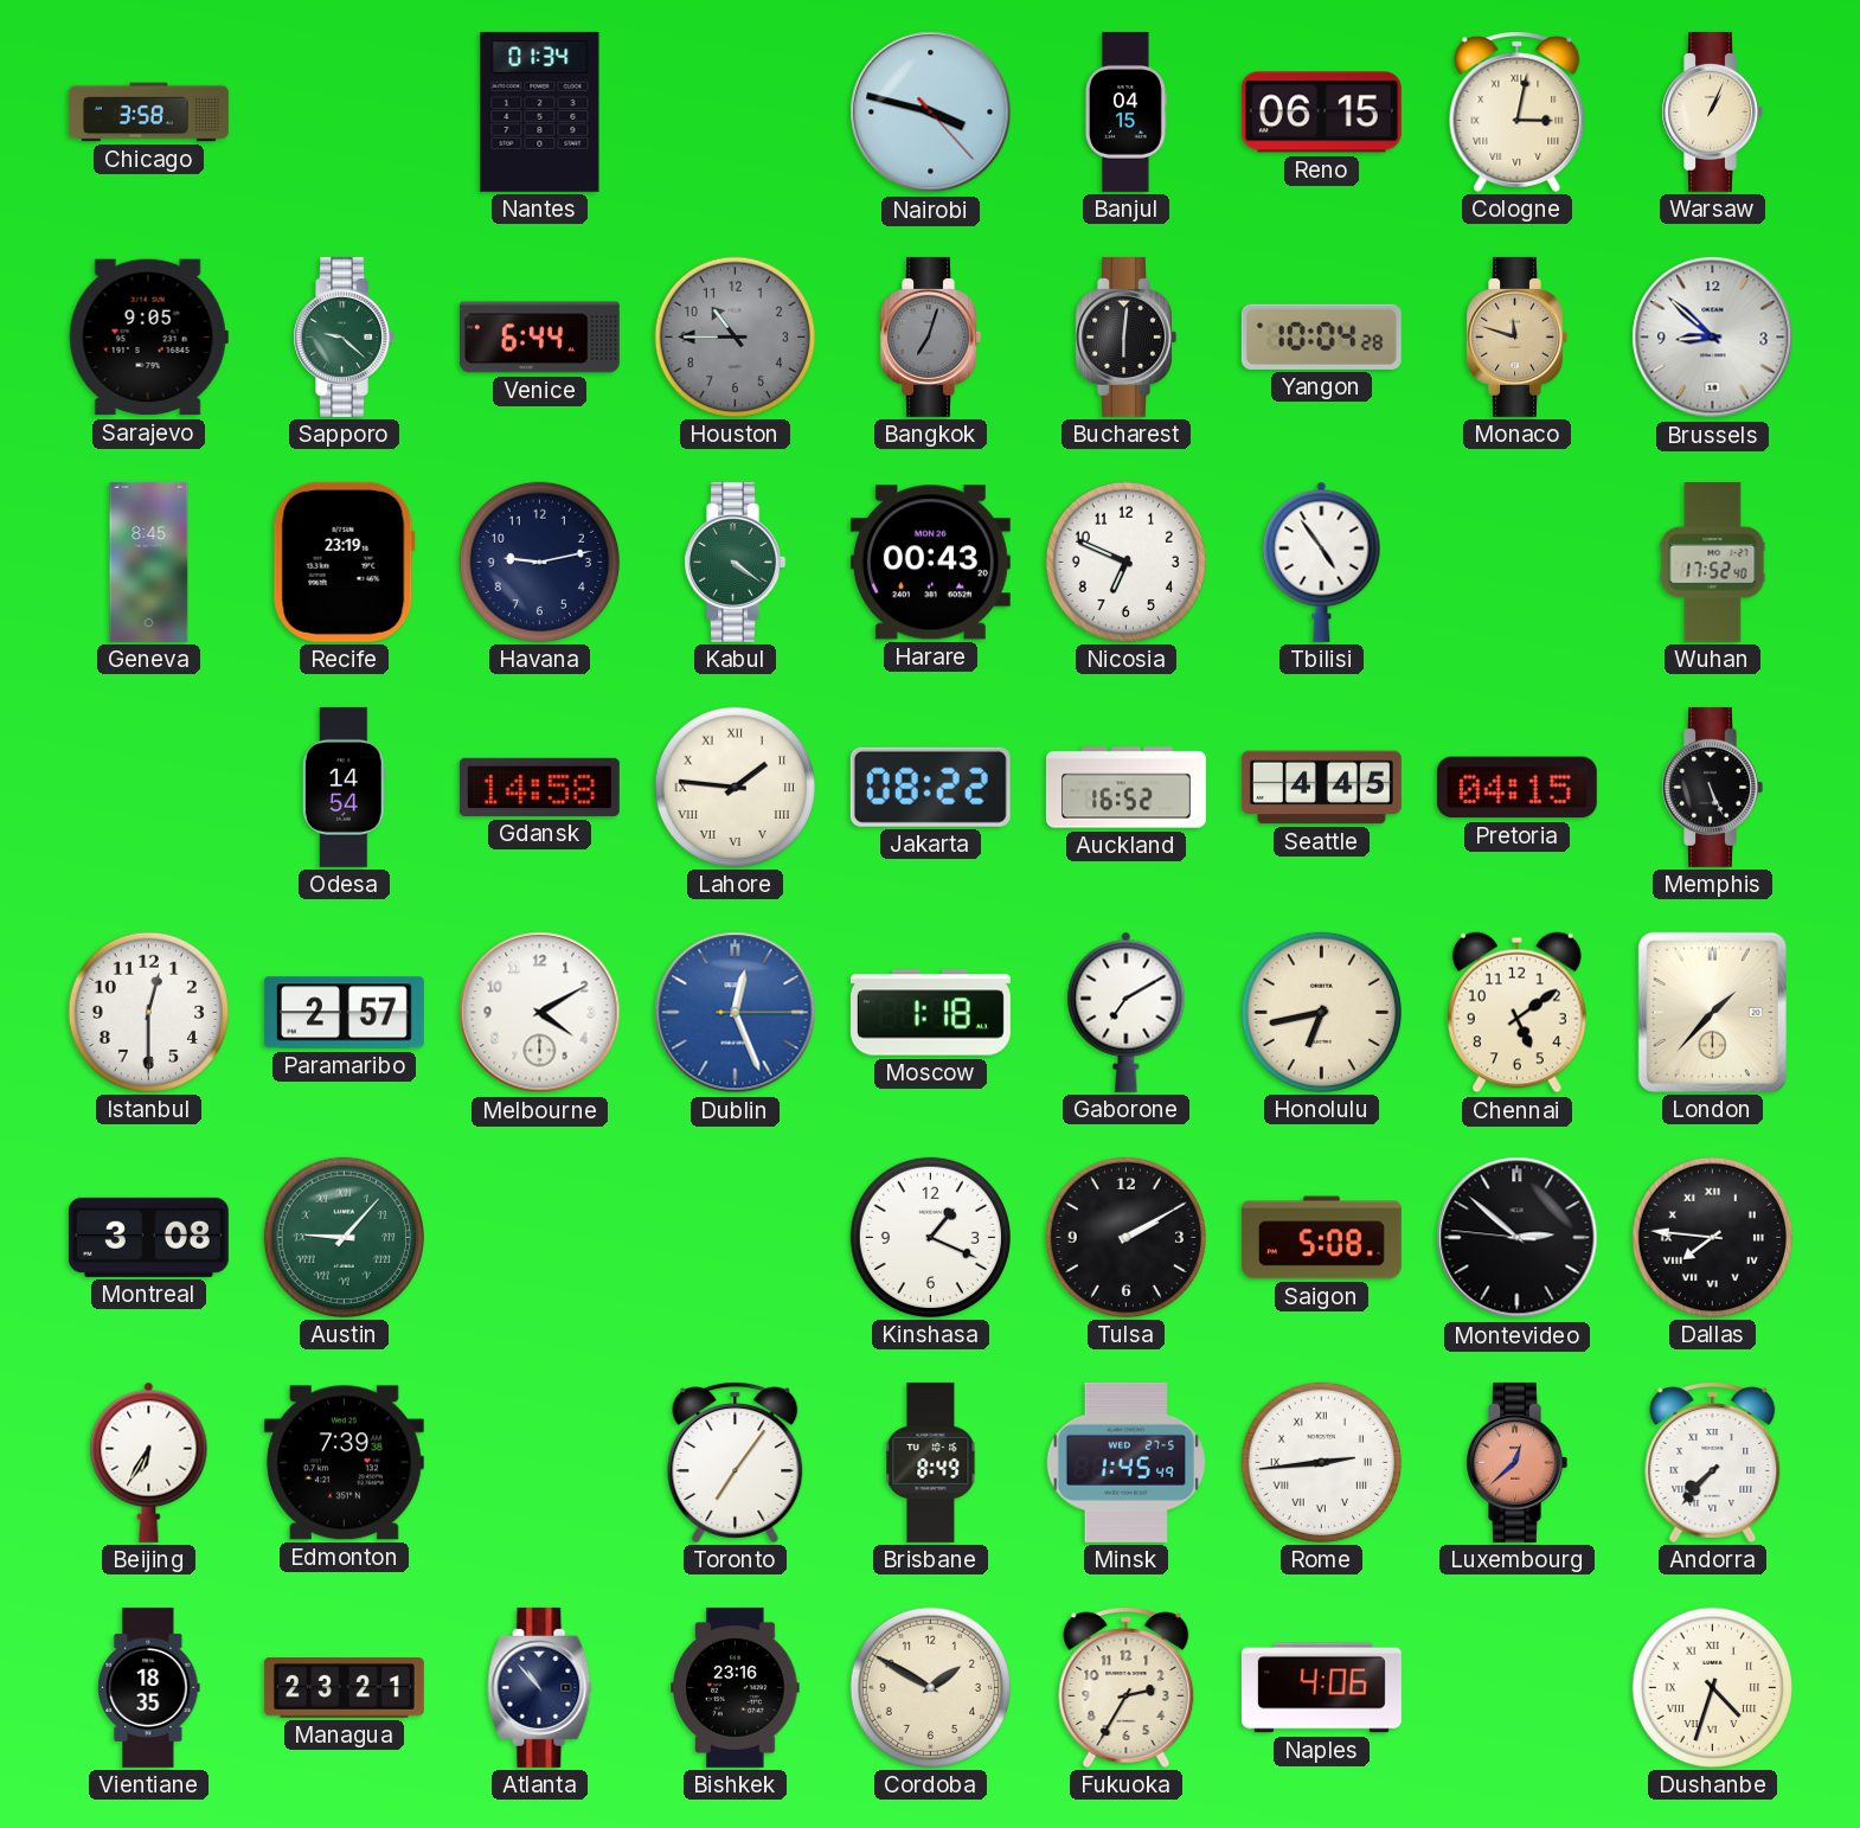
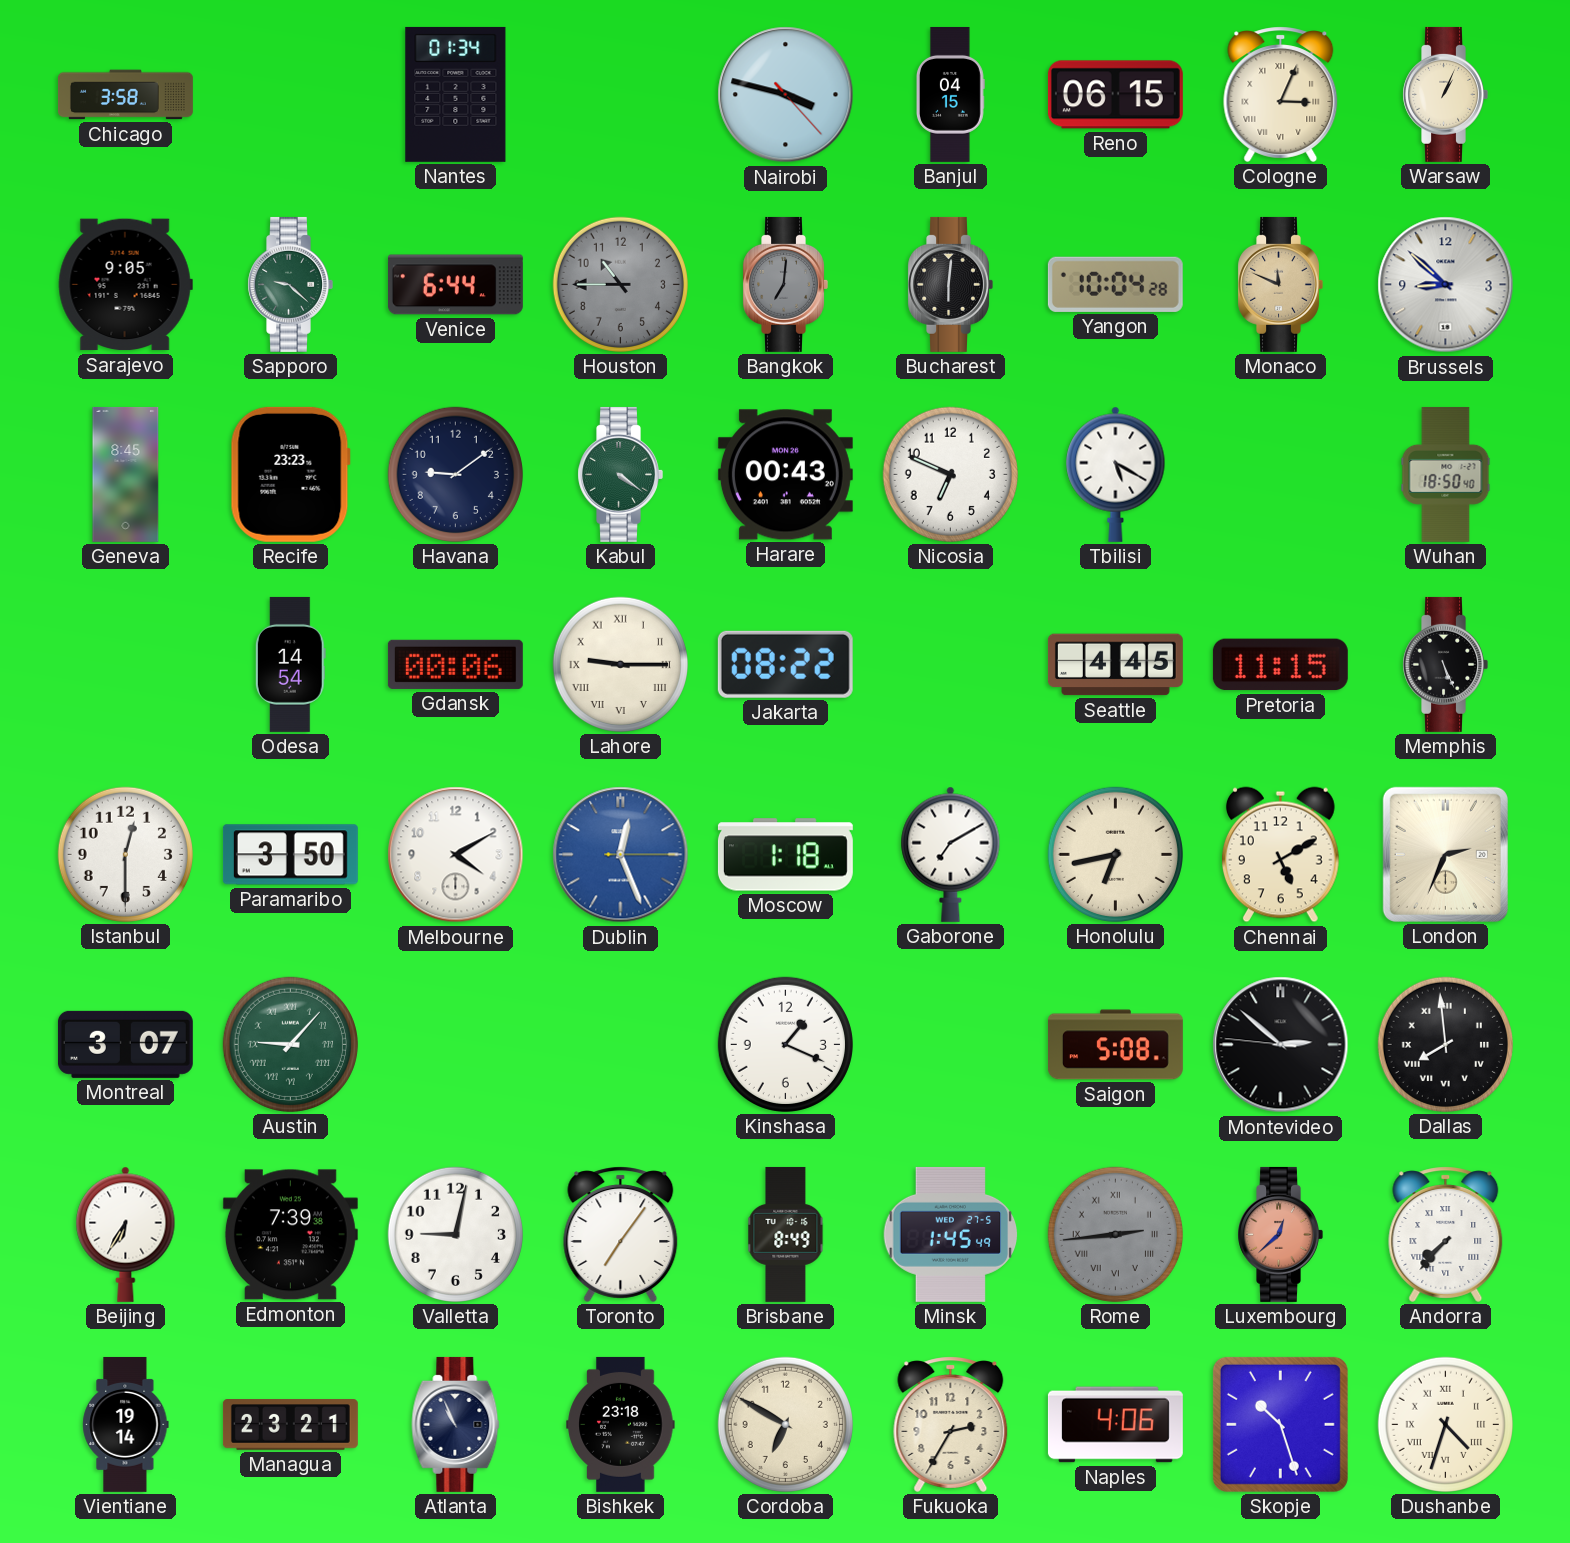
Cologne: 3:02 -> 3:04
Bangkok: 7:03 -> 7:01
Monaco: 11:48 -> 11:49
Recife: 23:19 -> 23:23
Havana: 9:13 -> 9:09
Tbilisi: 4:54 -> 5:20
Wuhan: 17:52 -> 18:50
Gdansk: 14:58 -> 00:06
Lahore: 1:46 -> 9:15
Auckland: 16:52 -> none
Pretoria: 04:15 -> 11:15
Paramaribo: 2:57 -> 3:50
Chennai: 5:09 -> 5:10
London: 1:37 -> 2:34
Montreal: 3:08 -> 3:07
Tulsa: 2:10 -> none
Dallas: 7:46 -> 7:59
Valletta: none -> 9:02
Rome dial: white -> grey
Vientiane: 18:35 -> 19:14
Atlanta: 10:53 -> 10:56
Bishkek: 23:16 -> 23:18
Cordoba: 1:50 -> 6:50
Skopje: none -> 10:27
